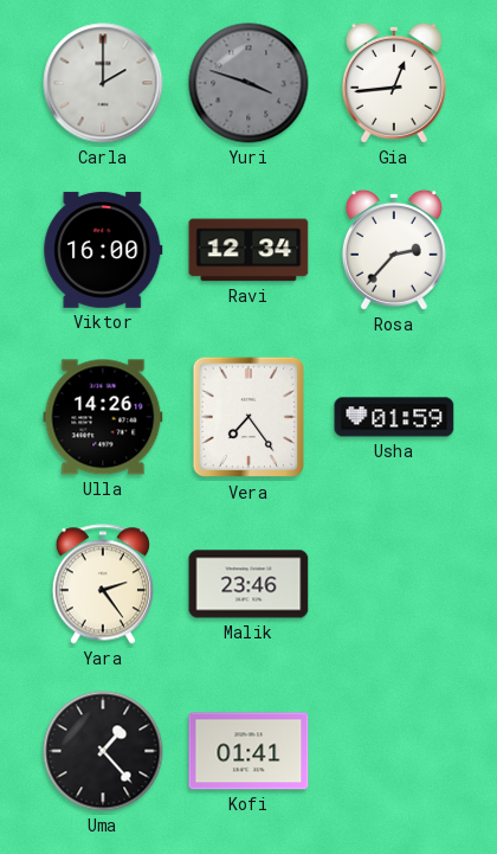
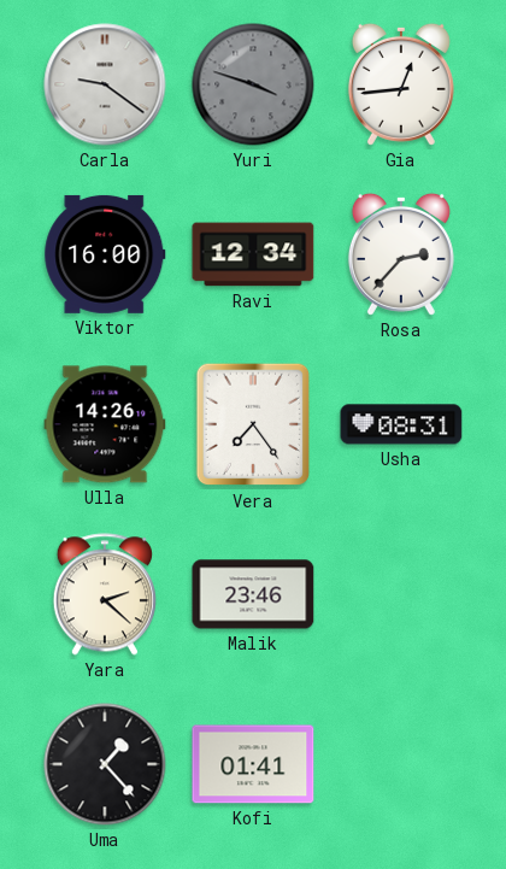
Carla: 2:00 -> 9:21
Usha: 01:59 -> 08:31
Yara: 2:24 -> 2:22
